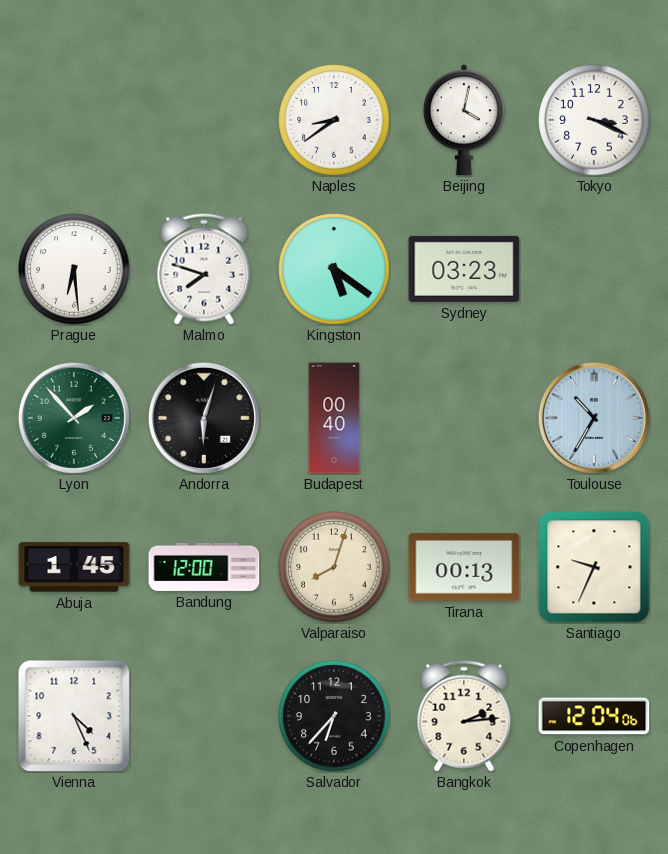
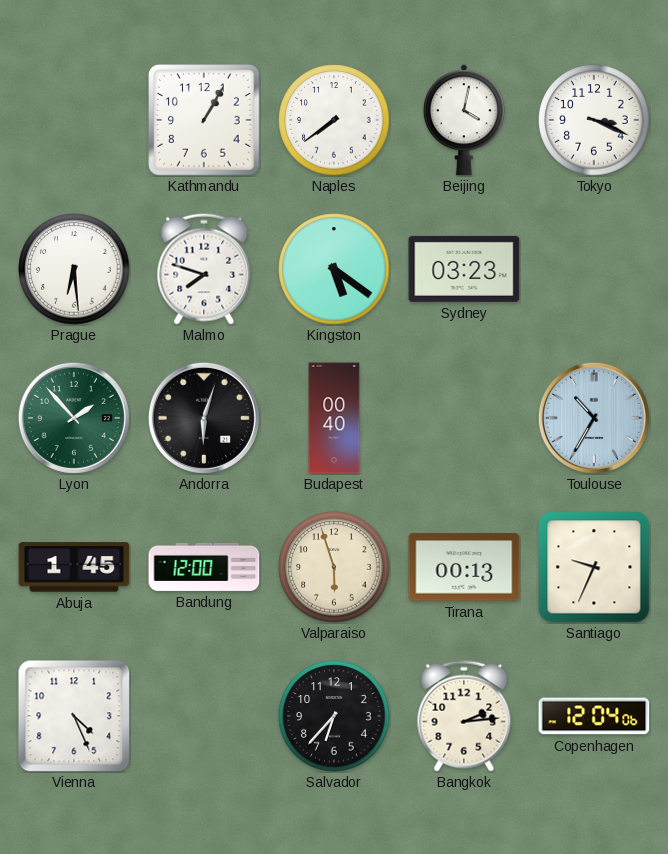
Kathmandu: none -> 1:05
Naples: 8:39 -> 7:39
Valparaiso: 8:03 -> 5:57
